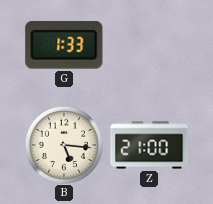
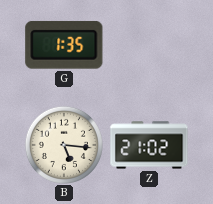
G: 1:33 -> 1:35
Z: 21:00 -> 21:02
